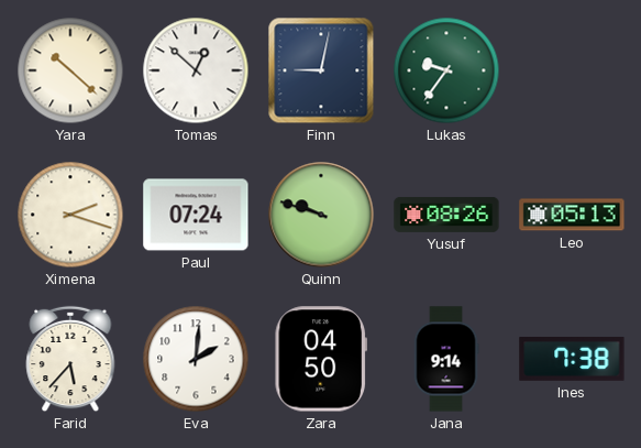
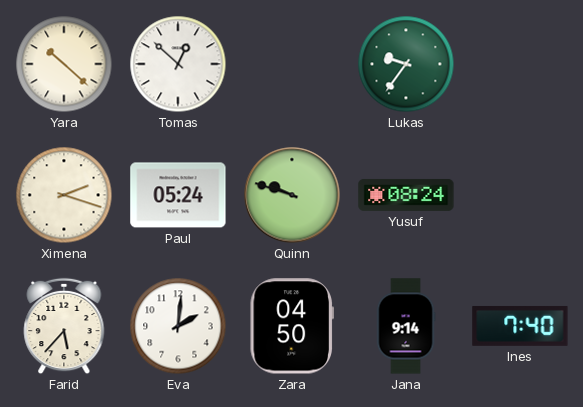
Finn: 9:02 -> none
Paul: 07:24 -> 05:24
Yusuf: 08:26 -> 08:24
Leo: 05:13 -> none
Ines: 7:38 -> 7:40
